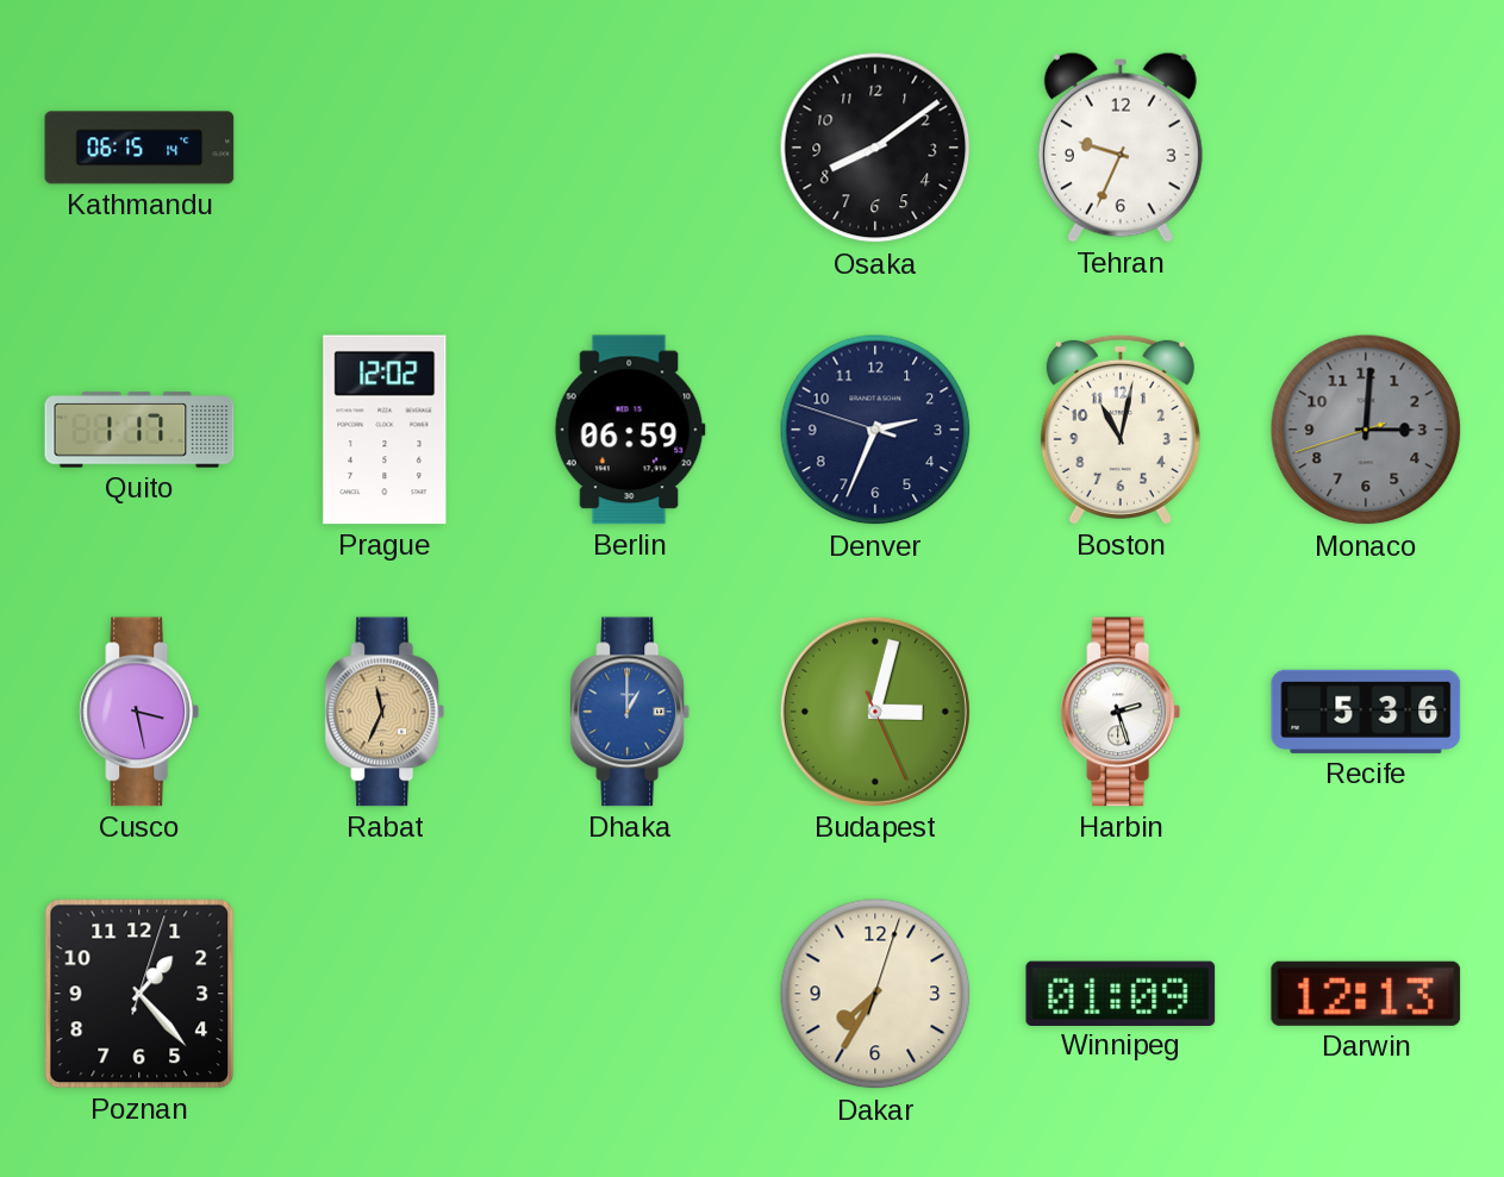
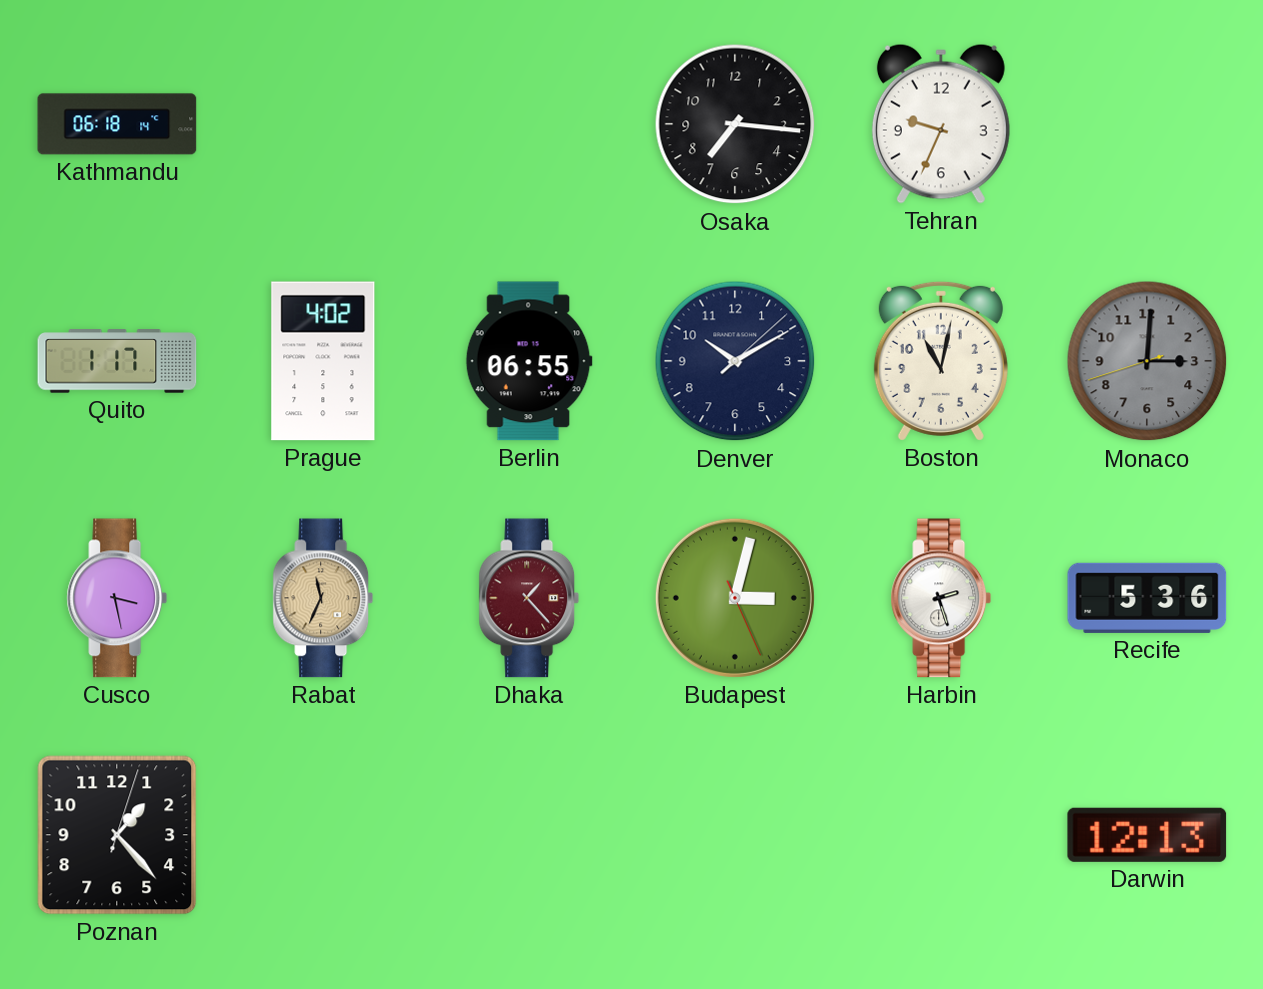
Kathmandu: 06:15 -> 06:18
Osaka: 8:09 -> 7:16
Prague: 12:02 -> 4:02
Berlin: 06:59 -> 06:55
Denver: 2:33 -> 10:10
Dhaka: 1:00 -> 1:23
Dhaka dial: blue -> burgundy
Dakar: 7:35 -> none
Winnipeg: 01:09 -> none
